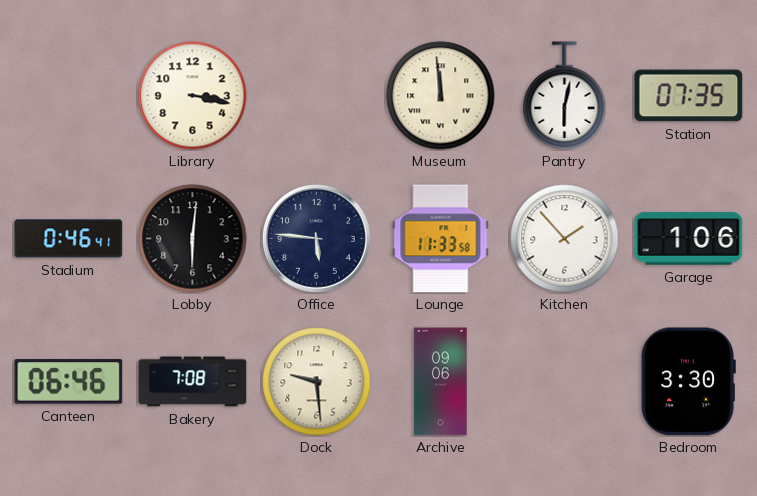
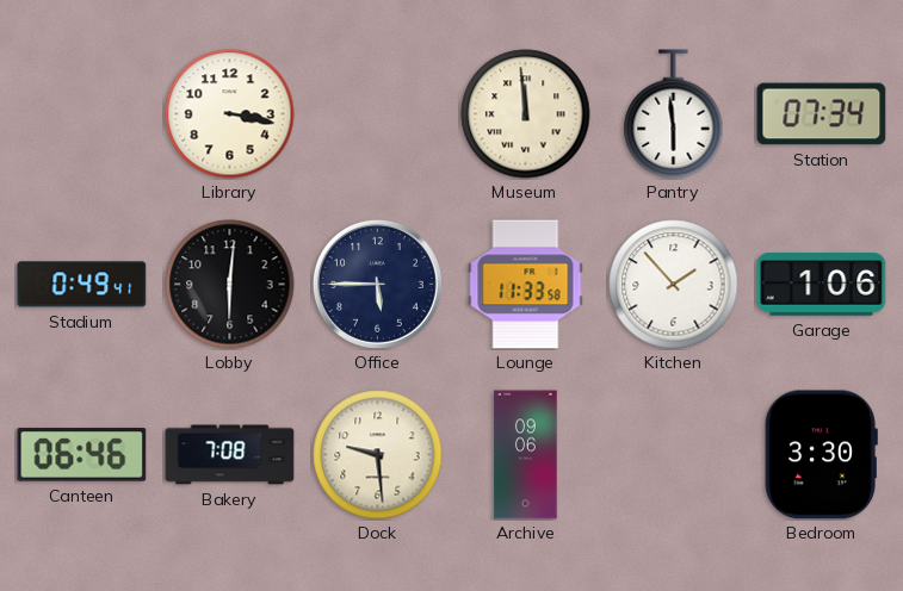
Pantry: 6:02 -> 5:59
Station: 07:35 -> 07:34
Stadium: 0:46 -> 0:49
Office: 5:46 -> 5:45
